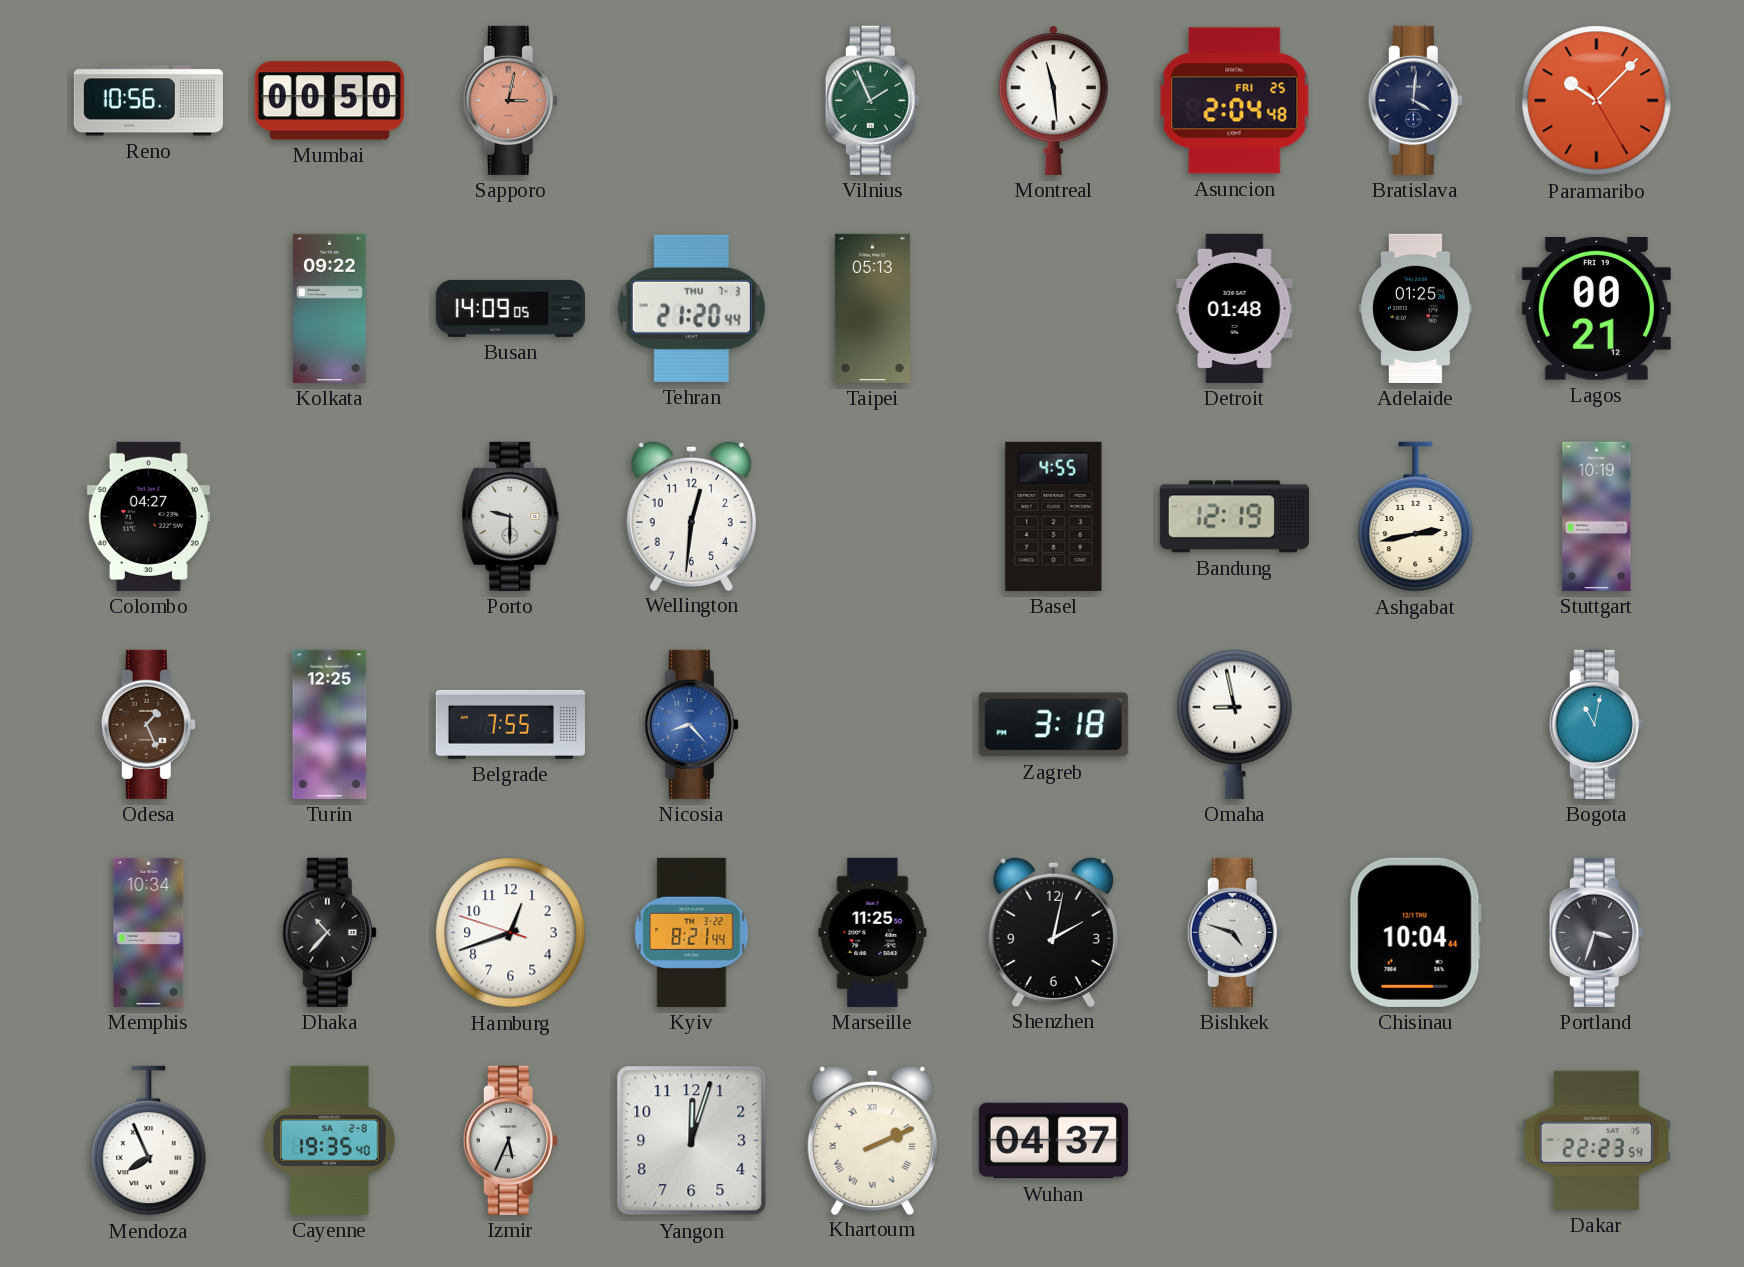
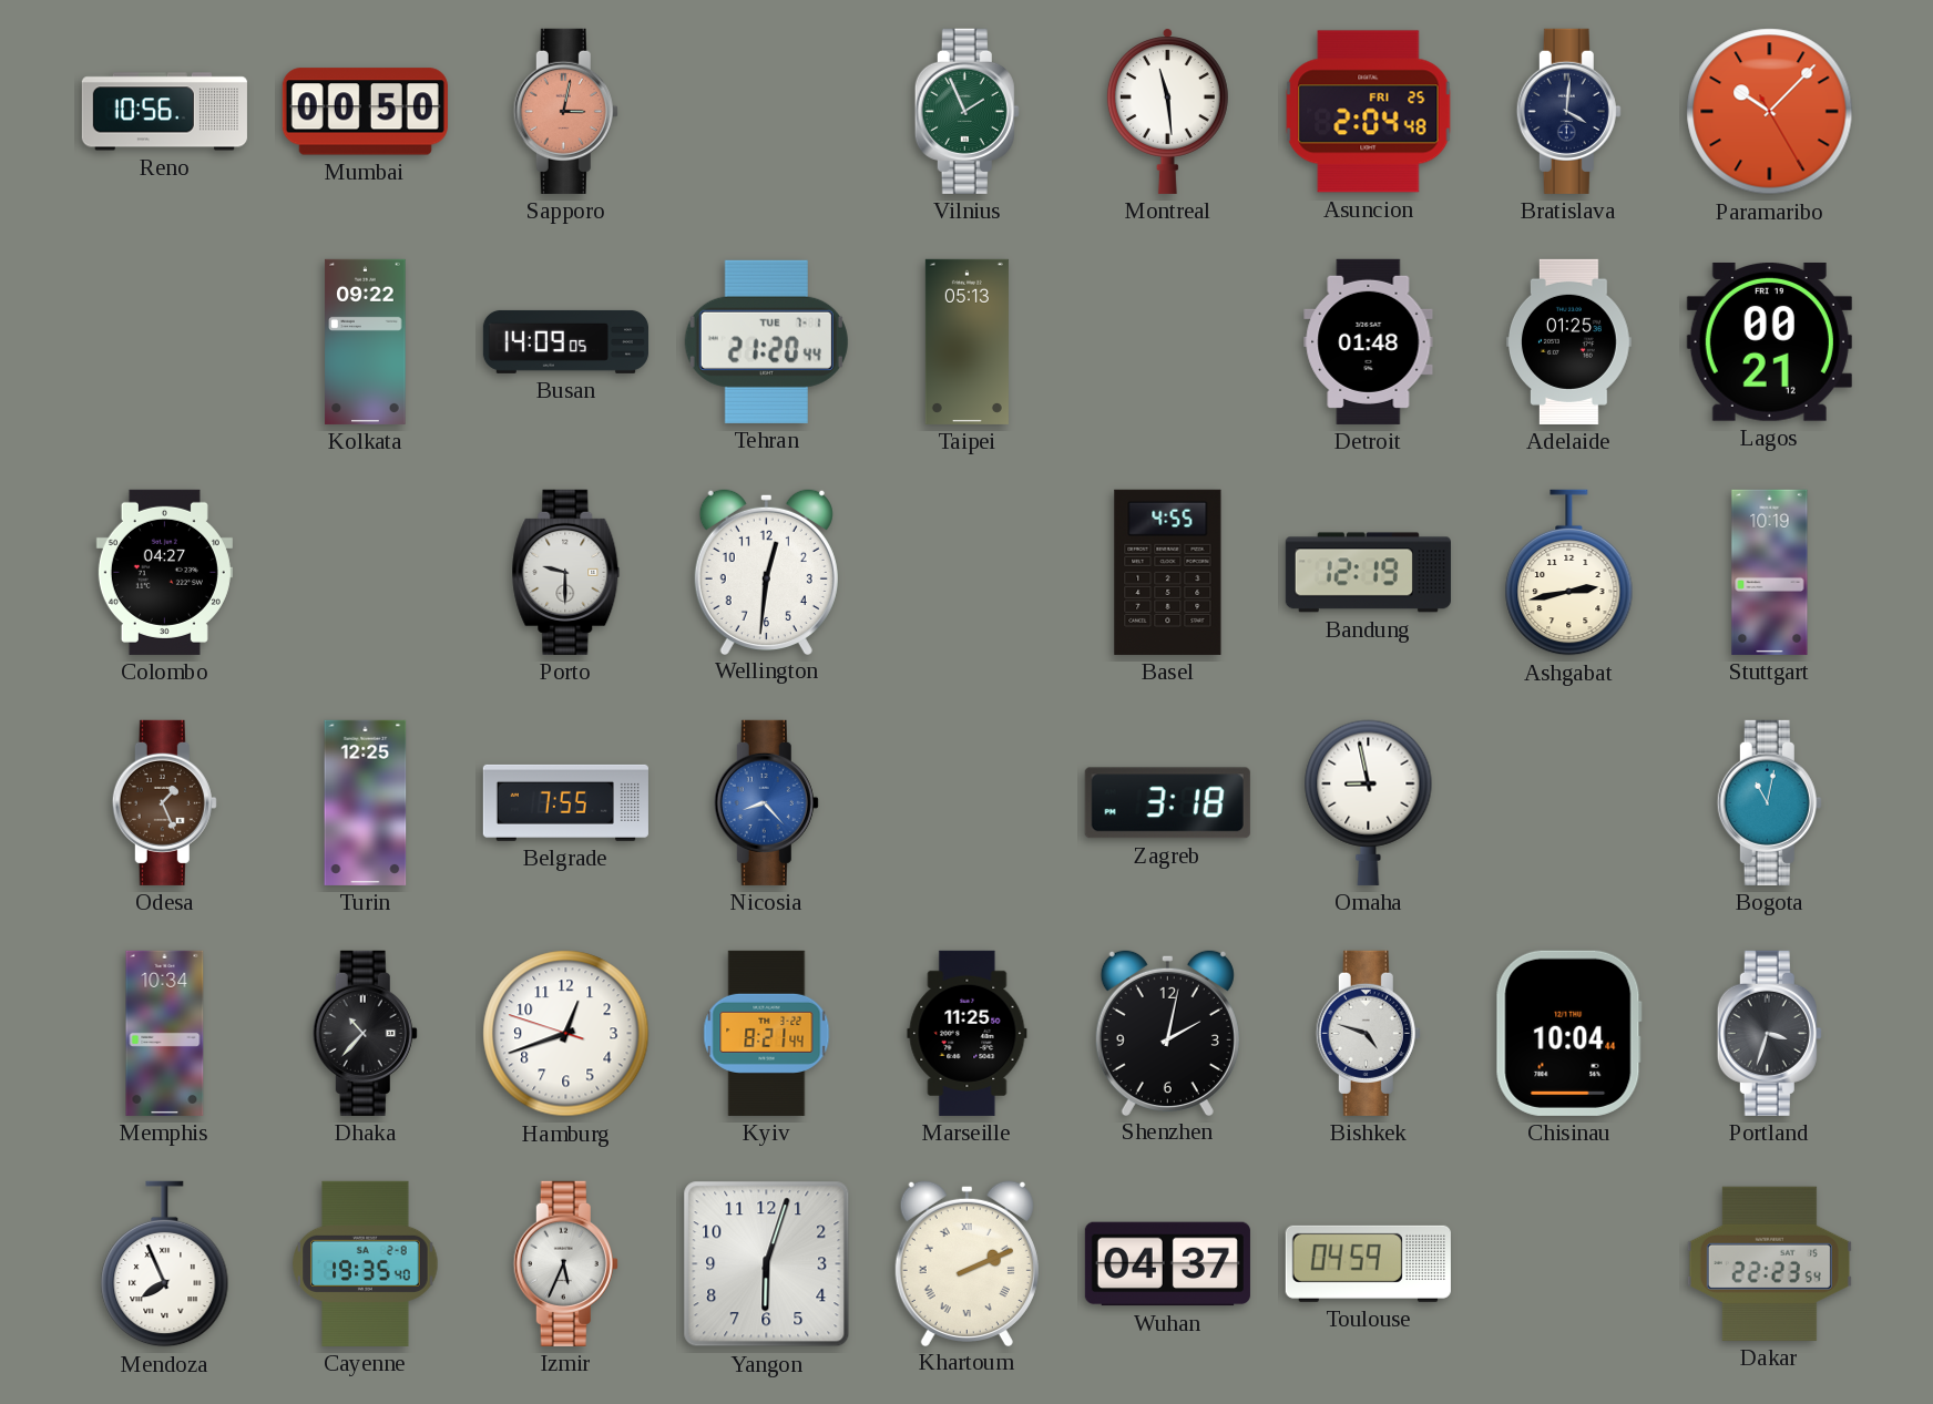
Tehran date: THU 7-3 -> TUE 7-1
Yangon: 12:03 -> 6:03
Toulouse: none -> 04:59
